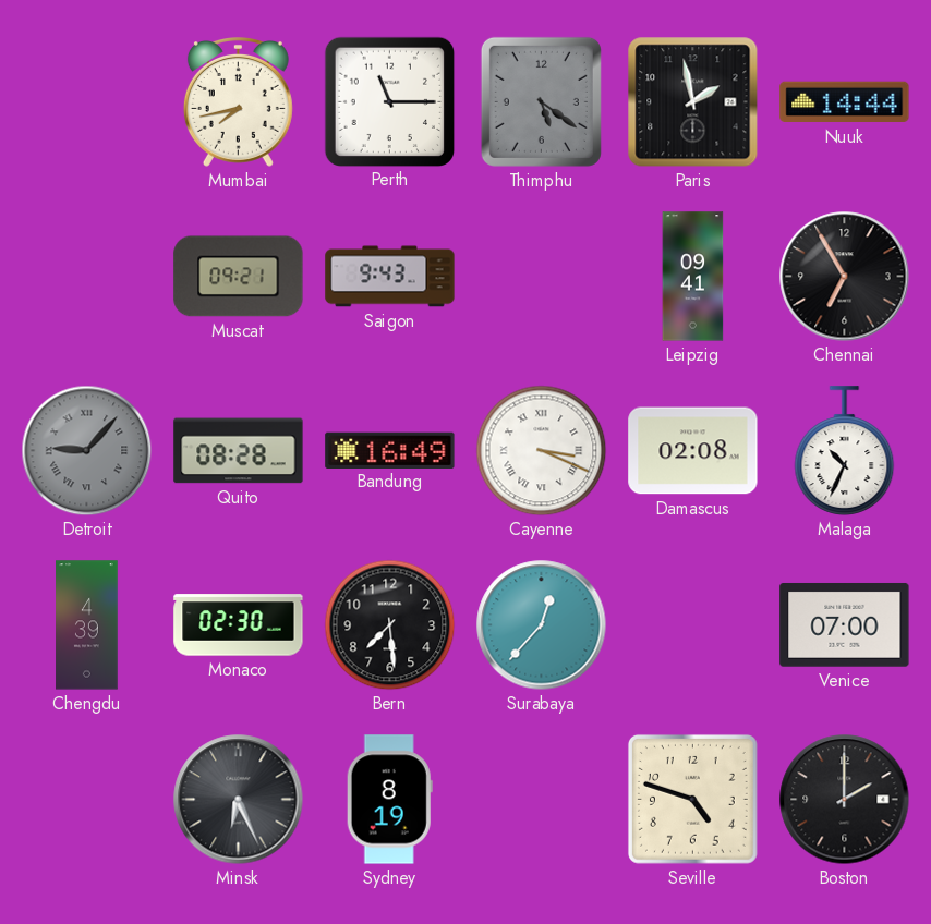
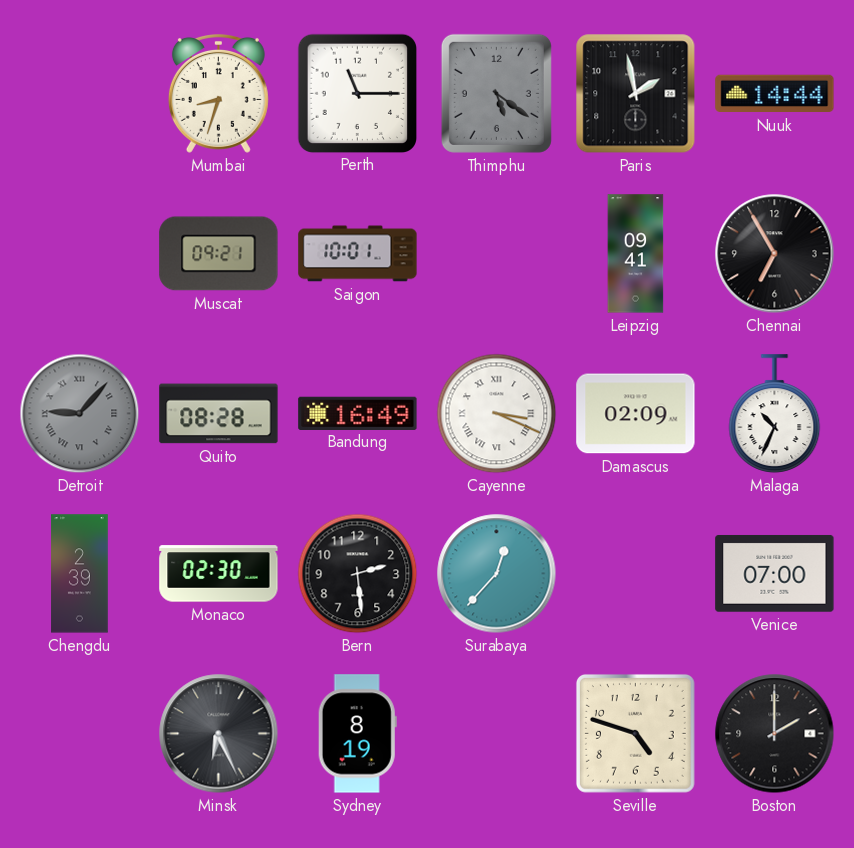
Mumbai: 7:43 -> 8:33
Saigon: 9:43 -> 10:01
Damascus: 02:08 -> 02:09
Chengdu: 4:39 -> 2:39
Bern: 7:29 -> 2:29
